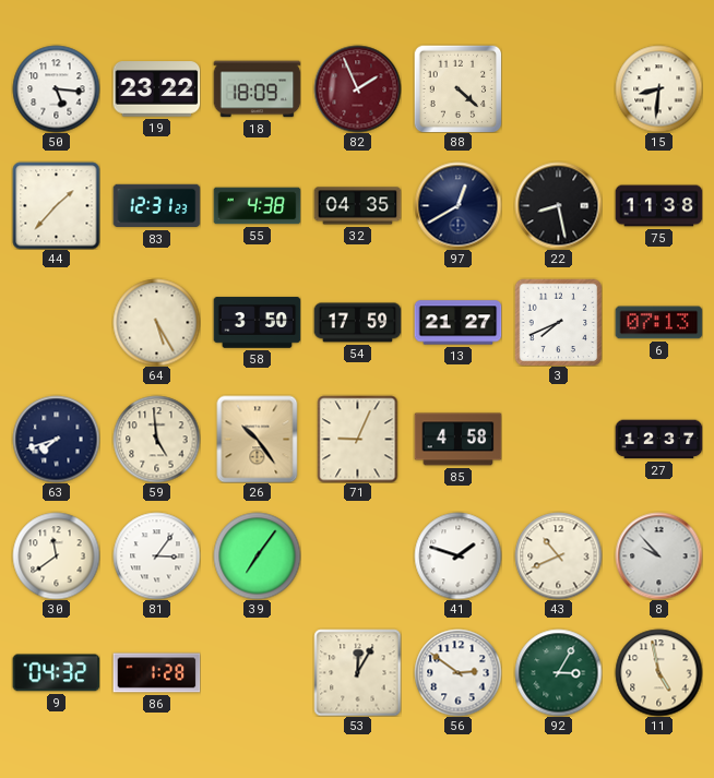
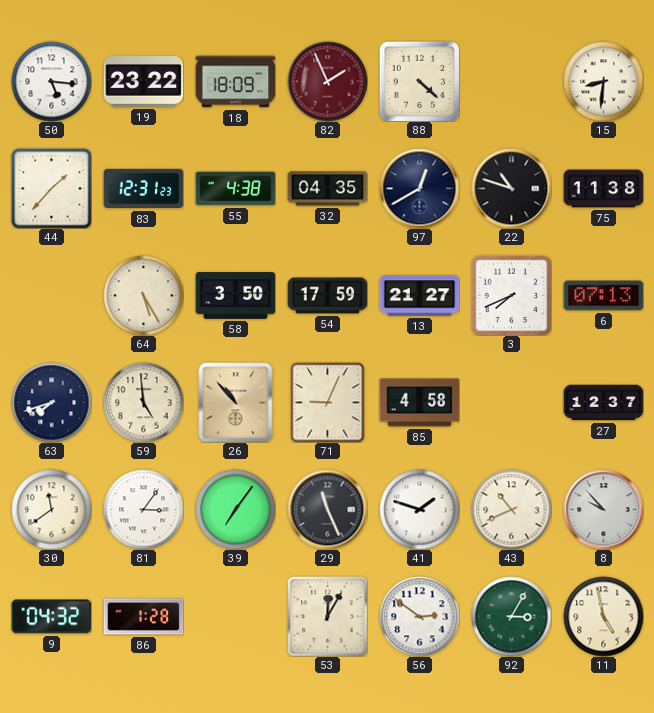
22: 8:28 -> 10:48
26: 10:24 -> 10:53
29: none -> 11:26
